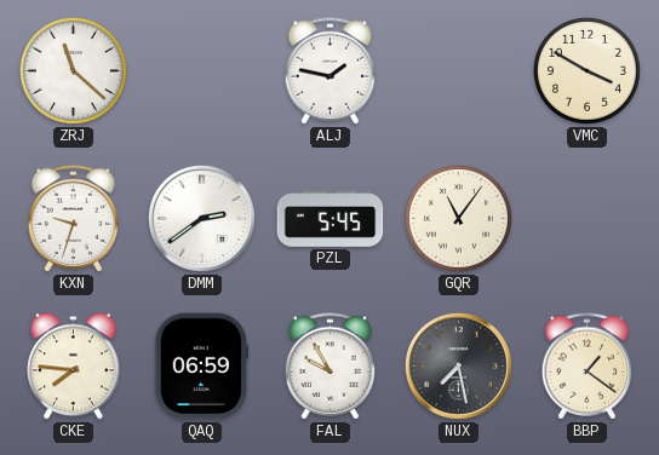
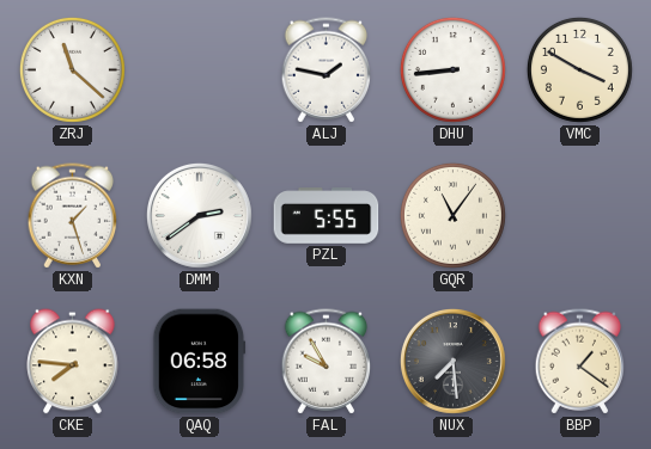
DHU: none -> 8:44
KXN: 9:33 -> 1:27
PZL: 5:45 -> 5:55
QAQ: 06:59 -> 06:58
NUX: 7:28 -> 7:29
